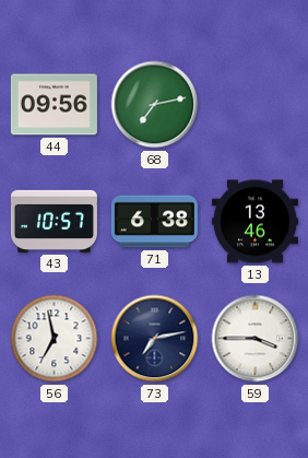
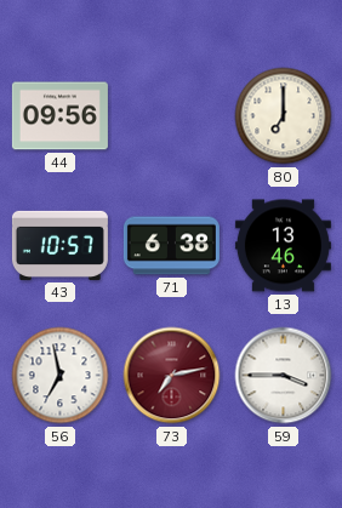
68: 7:13 -> none
80: none -> 7:00
73 dial: navy -> burgundy
